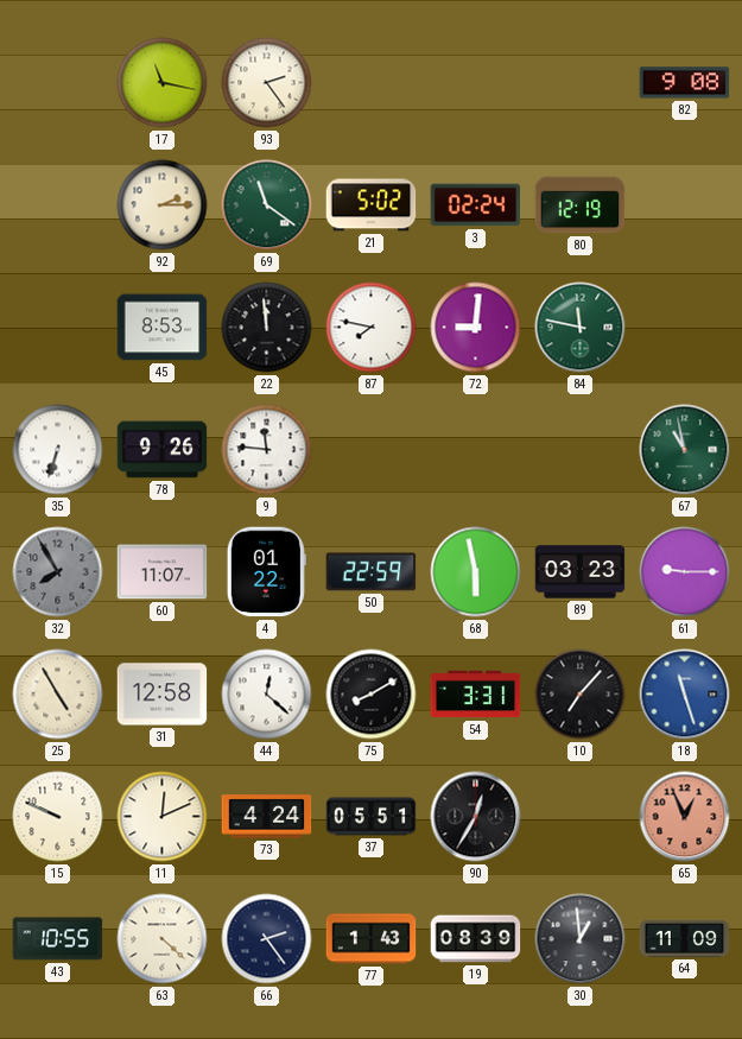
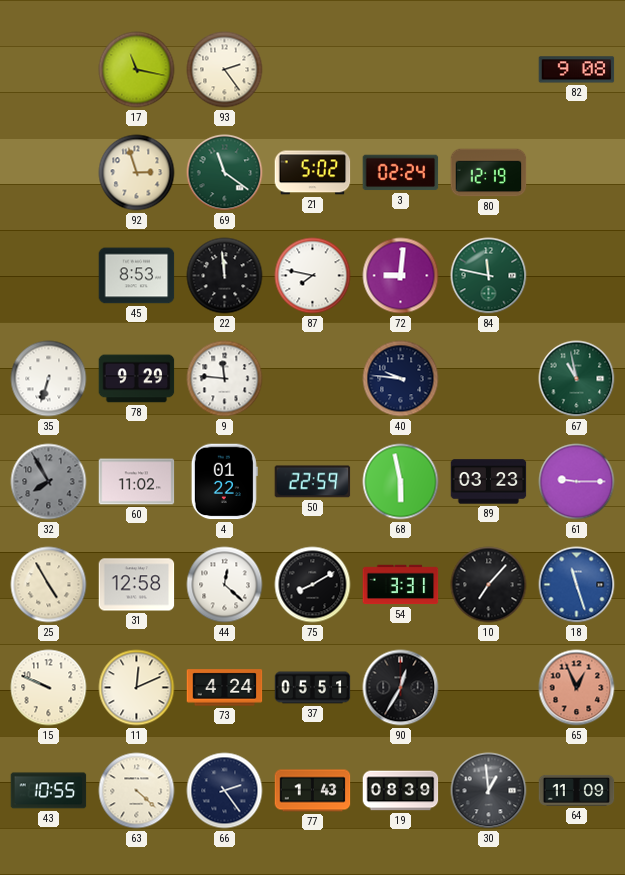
92: 2:15 -> 2:57
78: 9:26 -> 9:29
40: none -> 9:46
60: 11:07 -> 11:02
